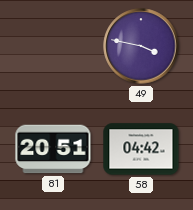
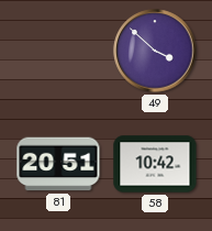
49: 3:47 -> 3:52
58: 04:42 -> 10:42
